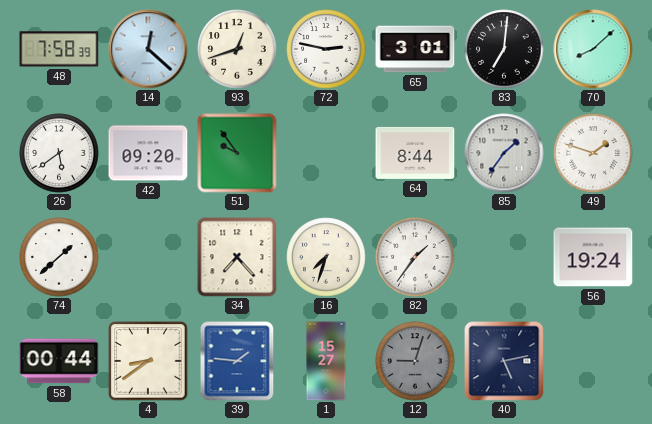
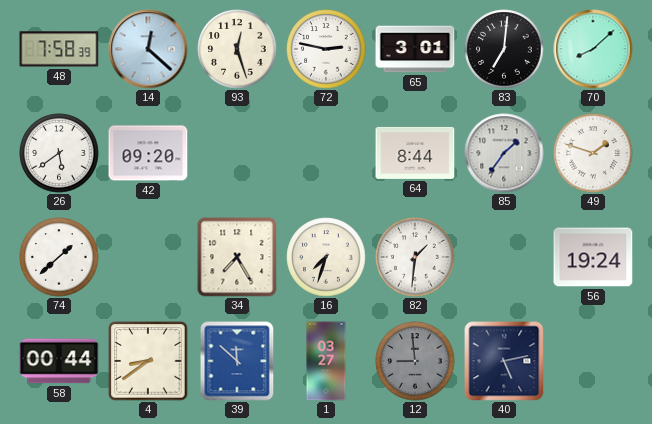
93: 12:42 -> 12:27
51: 9:54 -> none
34: 7:23 -> 7:25
82: 1:36 -> 1:31
39: 1:46 -> 11:52
1: 15:27 -> 03:27
12: 9:03 -> 8:59
